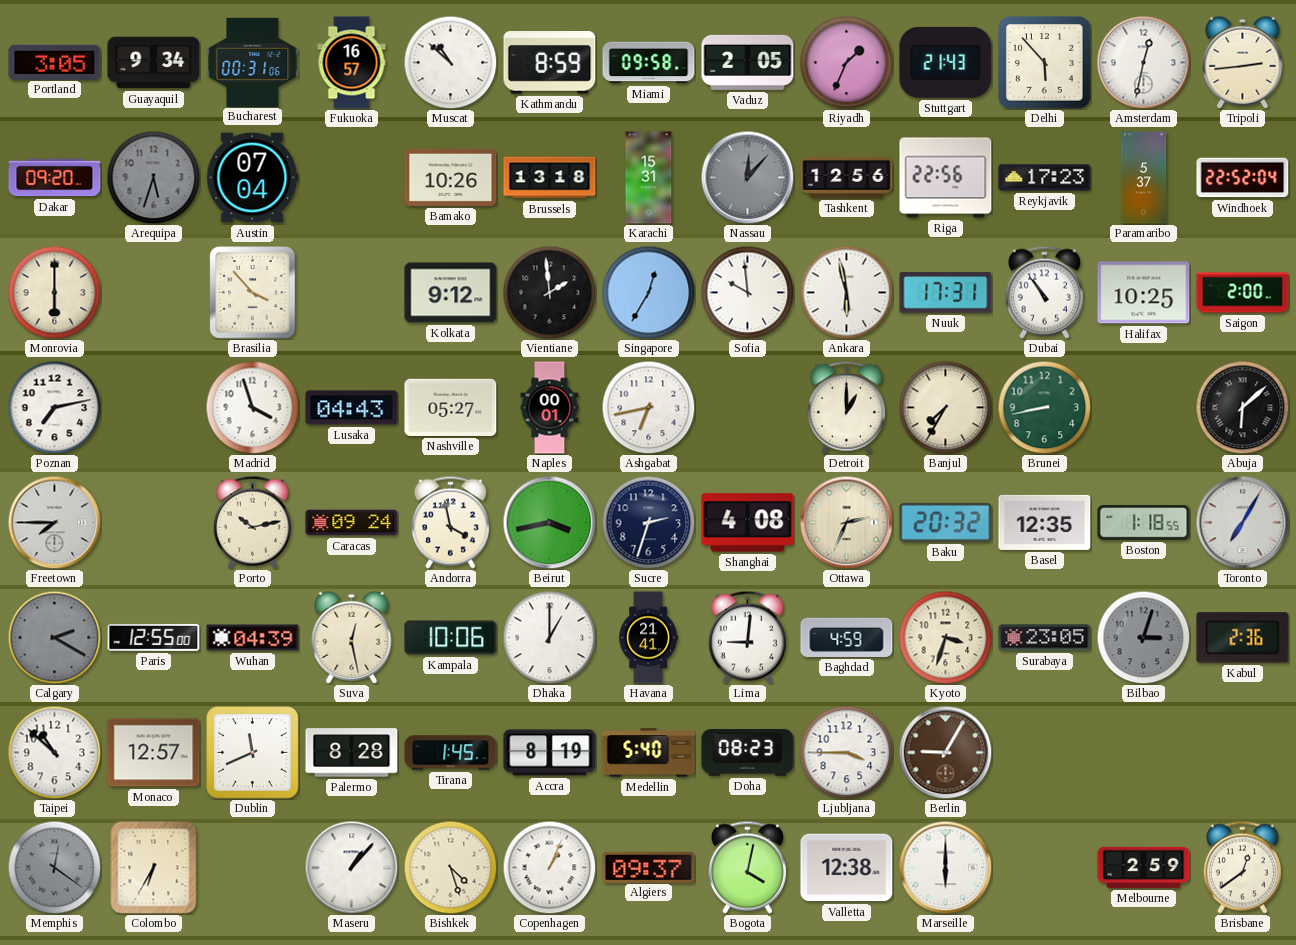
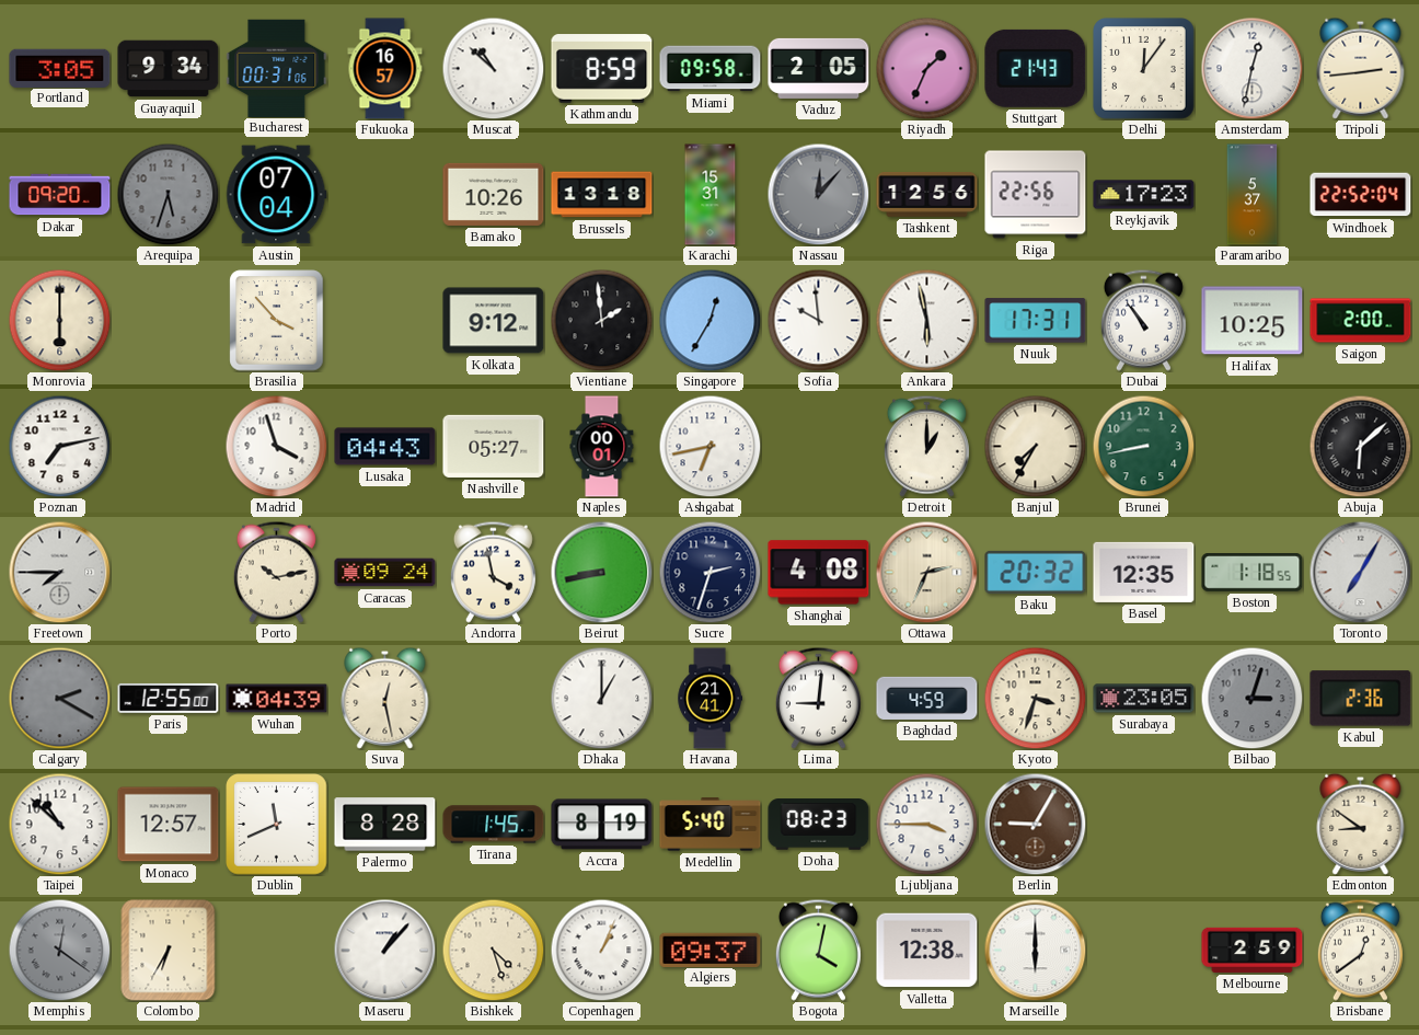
Delhi: 5:53 -> 12:06
Beirut: 3:43 -> 8:43
Kampala: 10:06 -> none
Edmonton: none -> 8:51
